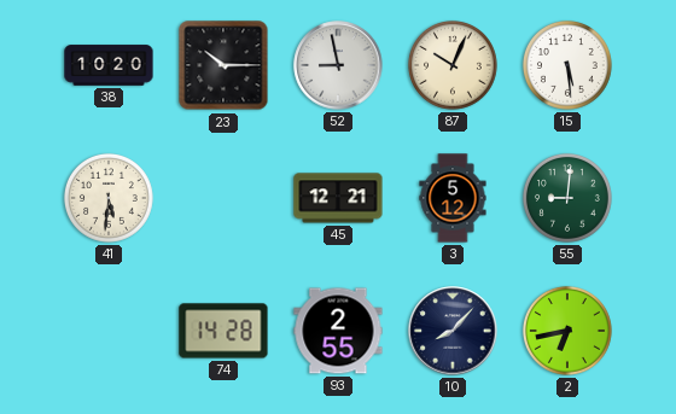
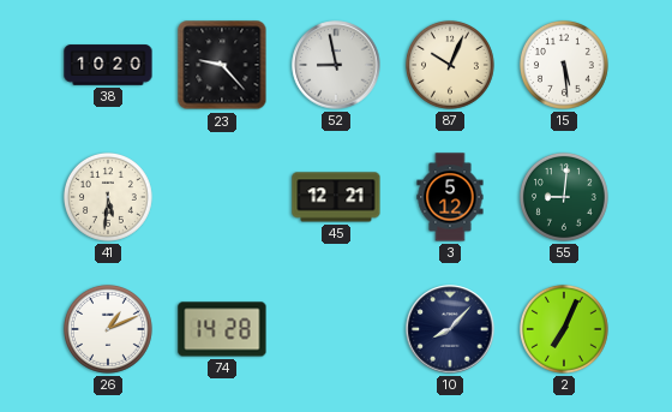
23: 10:15 -> 9:23
26: none -> 1:11
93: 2:55 -> none
2: 6:43 -> 7:04
